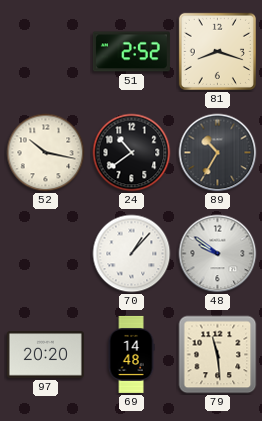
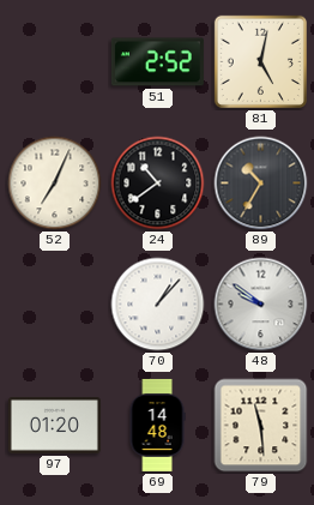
81: 8:18 -> 5:02
52: 10:17 -> 7:04
97: 20:20 -> 01:20
